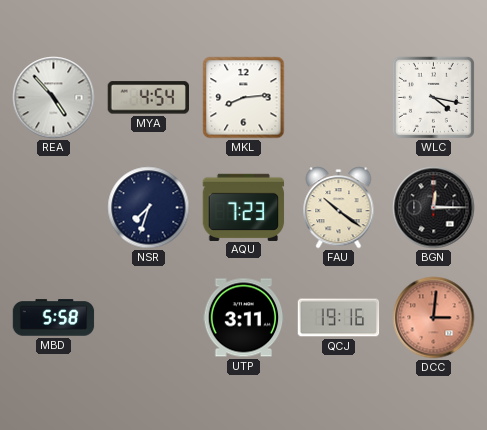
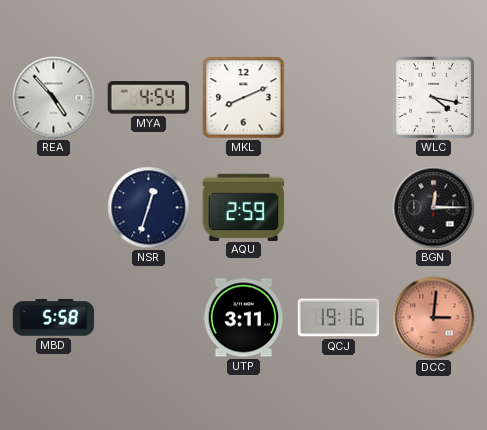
MKL: 8:14 -> 8:11
NSR: 7:33 -> 12:33
AQU: 7:23 -> 2:59
FAU: 10:21 -> none
